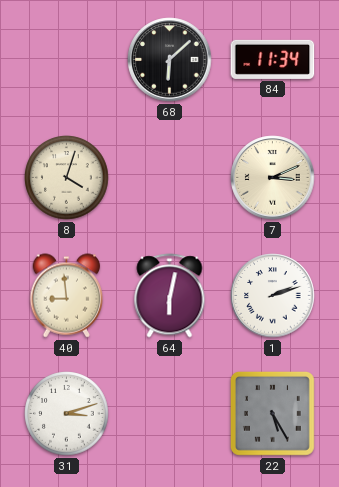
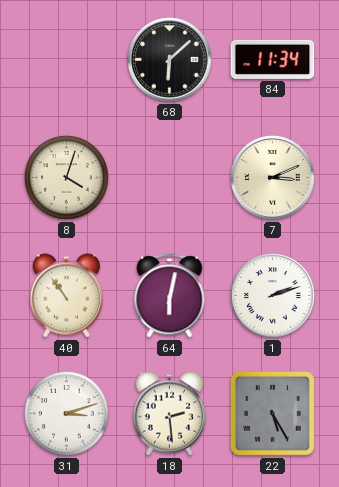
40: 8:59 -> 10:54
18: none -> 2:29
